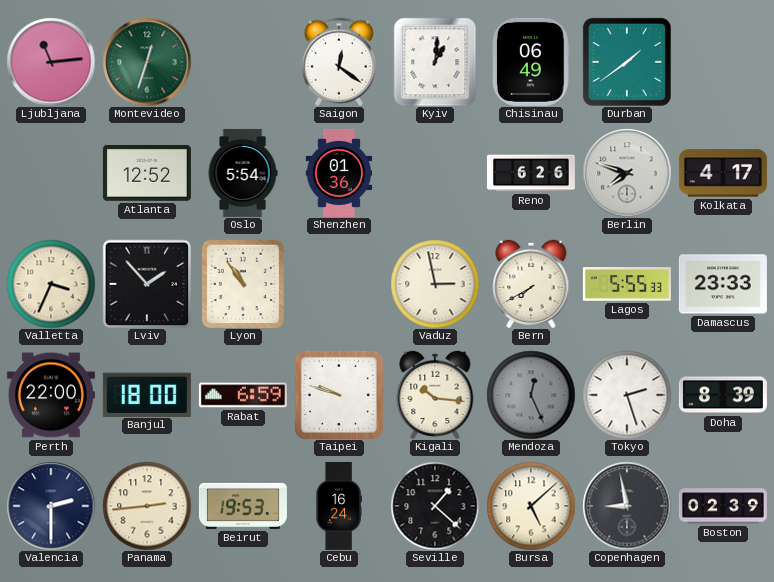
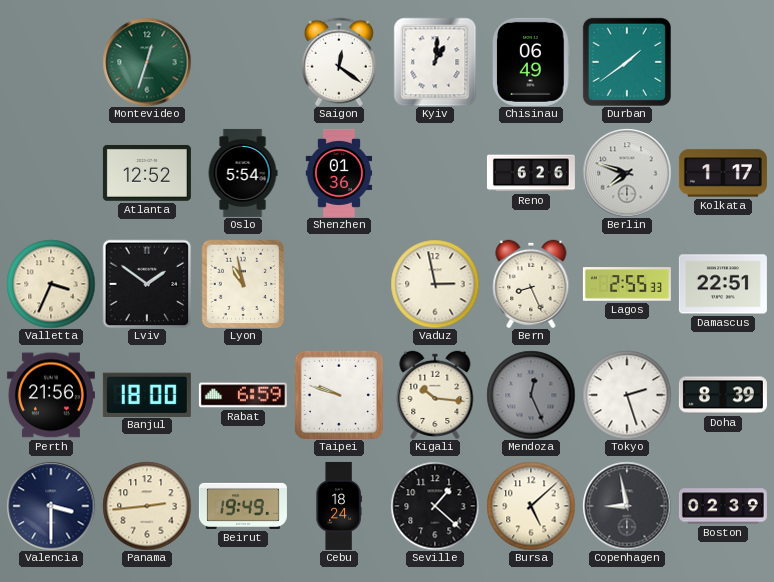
Ljubljana: 11:14 -> none
Kolkata: 4:17 -> 1:17
Lviv: 1:53 -> 1:51
Lyon: 10:54 -> 10:58
Bern: 7:40 -> 8:26
Lagos: 5:55 -> 2:55
Damascus: 23:33 -> 22:51
Perth: 22:00 -> 21:56
Valencia: 2:30 -> 3:30
Beirut: 19:53 -> 19:49
Cebu: 16:24 -> 18:24
